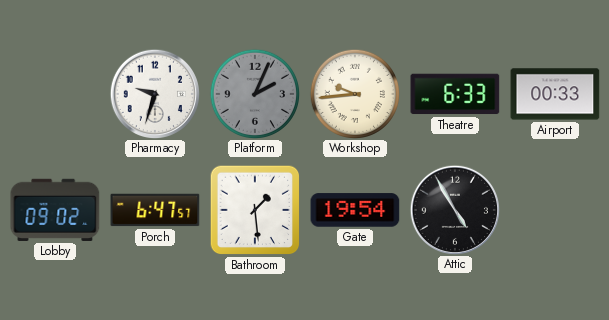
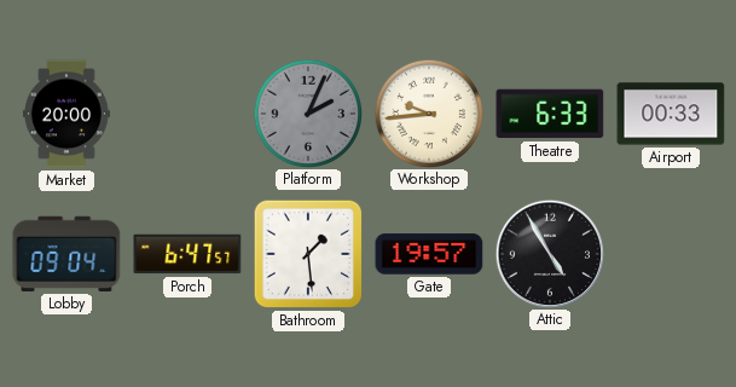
Market: none -> 20:00
Pharmacy: 9:33 -> none
Lobby: 09:02 -> 09:04
Gate: 19:54 -> 19:57
